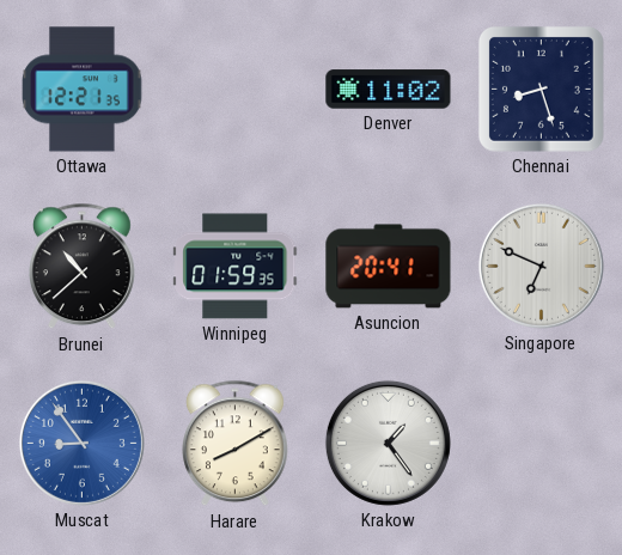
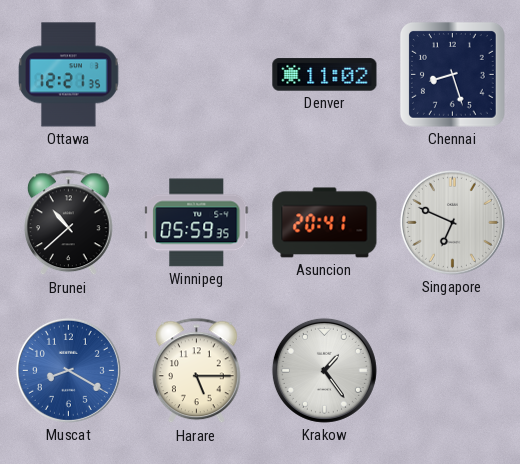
Winnipeg: 01:59 -> 05:59
Muscat: 8:54 -> 8:20
Harare: 8:10 -> 5:15
